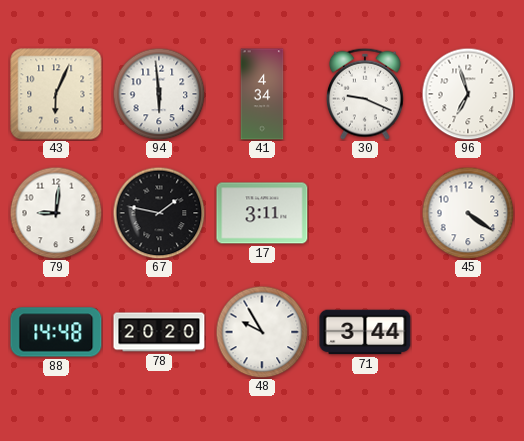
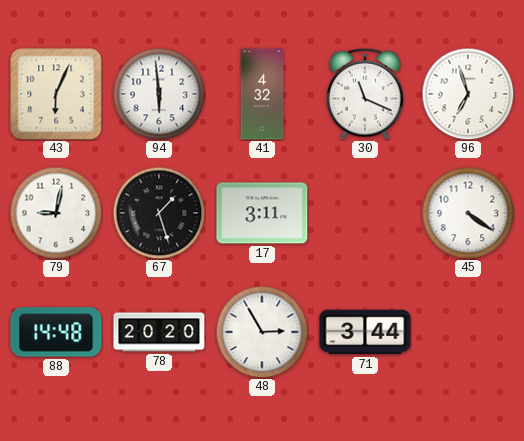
41: 4:34 -> 4:32
30: 9:19 -> 11:19
79: 9:01 -> 9:02
67: 1:47 -> 1:27
48: 9:55 -> 2:55
